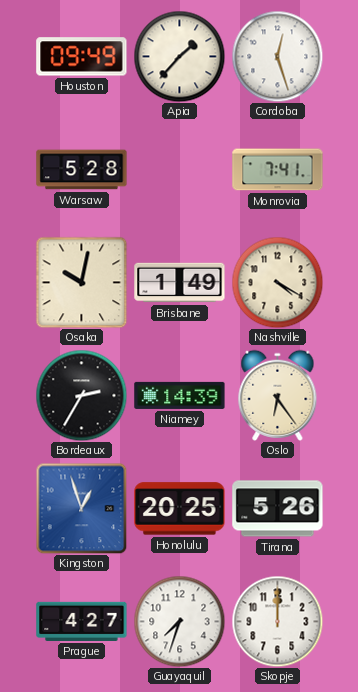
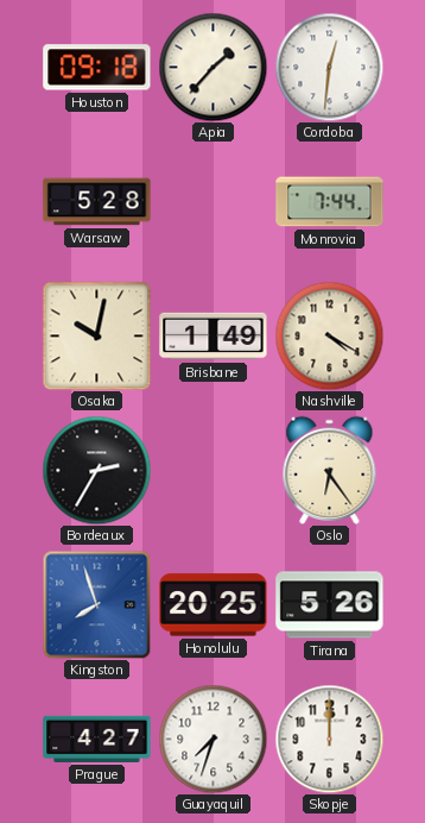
Houston: 09:49 -> 09:18
Cordoba: 12:27 -> 12:31
Monrovia: 7:41 -> 7:44
Niamey: 14:39 -> none
Kingston: 12:57 -> 7:57
